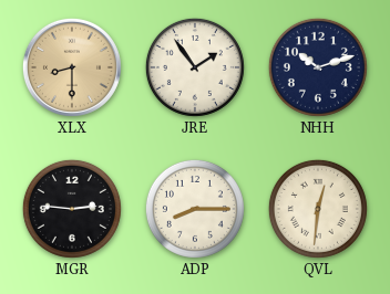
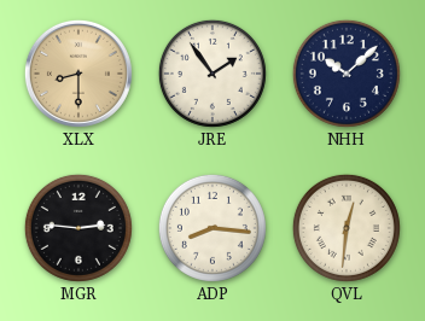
NHH: 10:12 -> 10:08
ADP: 8:15 -> 8:16
